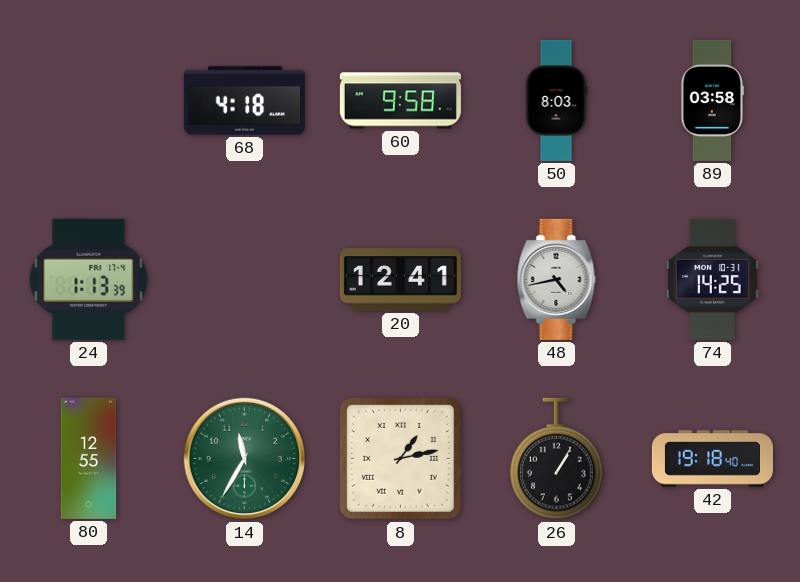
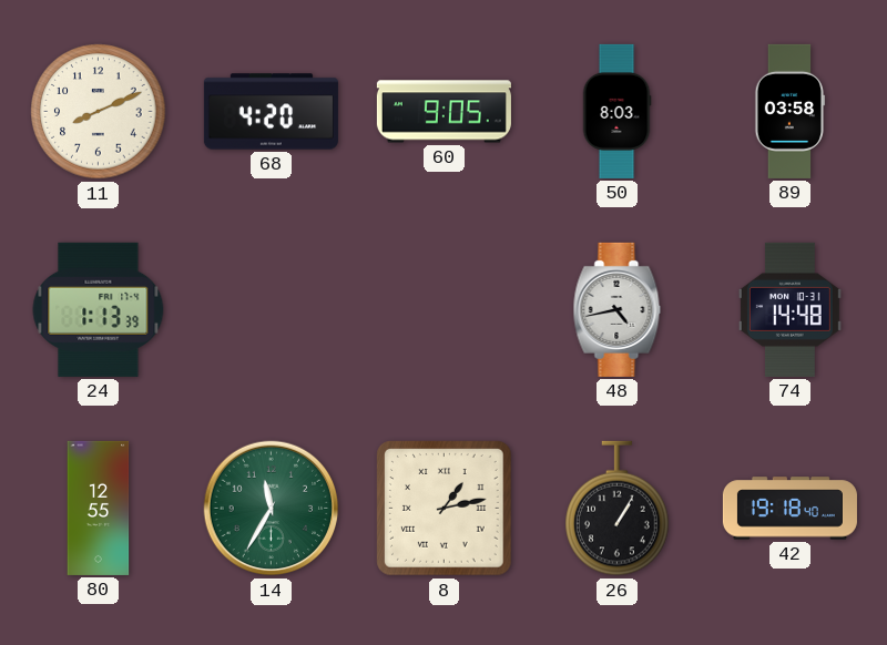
11: none -> 8:11
68: 4:18 -> 4:20
60: 9:58 -> 9:05
20: 12:41 -> none
74: 14:25 -> 14:48
